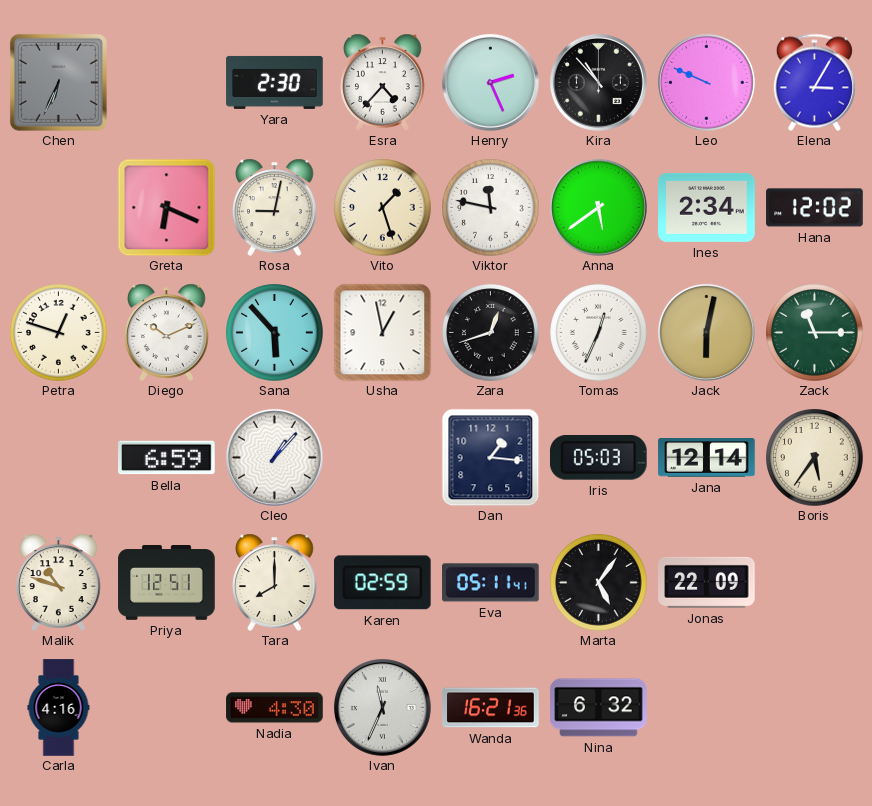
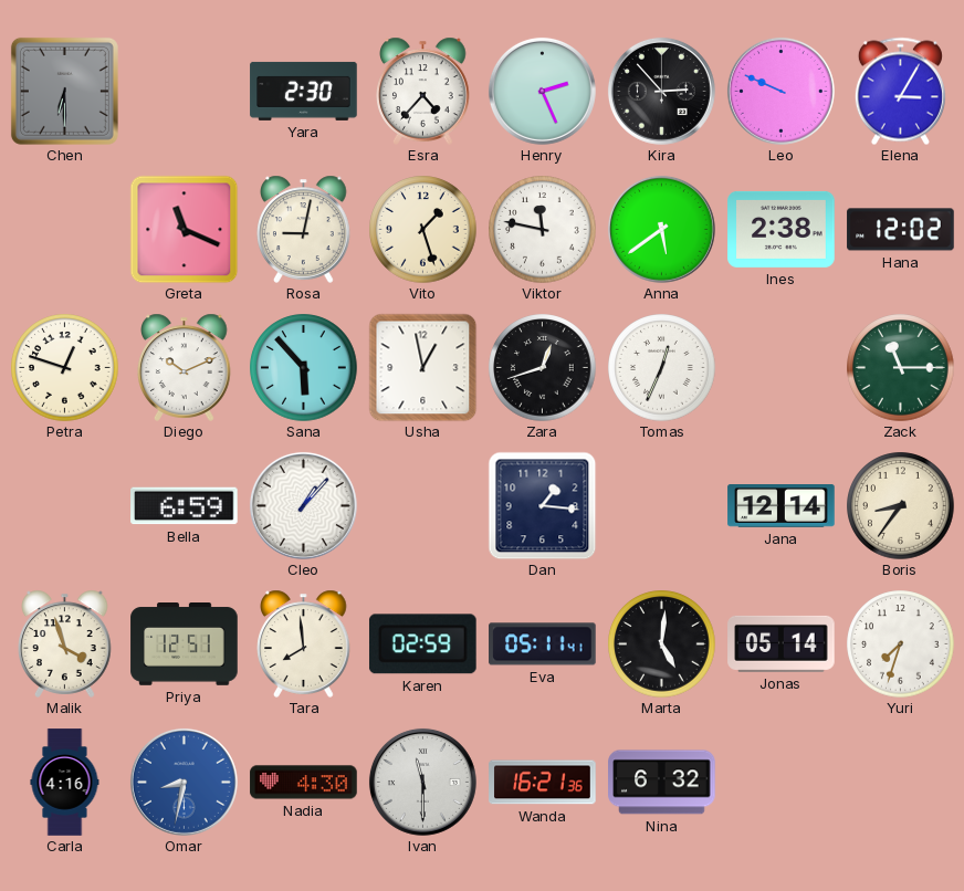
Chen: 6:34 -> 6:30
Kira: 10:53 -> 2:53
Greta: 6:19 -> 11:19
Ines: 2:34 -> 2:38
Jack: 6:02 -> none
Iris: 05:03 -> none
Boris: 5:36 -> 8:36
Malik: 10:48 -> 3:57
Tara: 8:00 -> 7:59
Marta: 5:06 -> 5:01
Jonas: 22:09 -> 05:14
Yuri: none -> 7:33
Omar: none -> 8:32
Ivan: 11:34 -> 11:30
